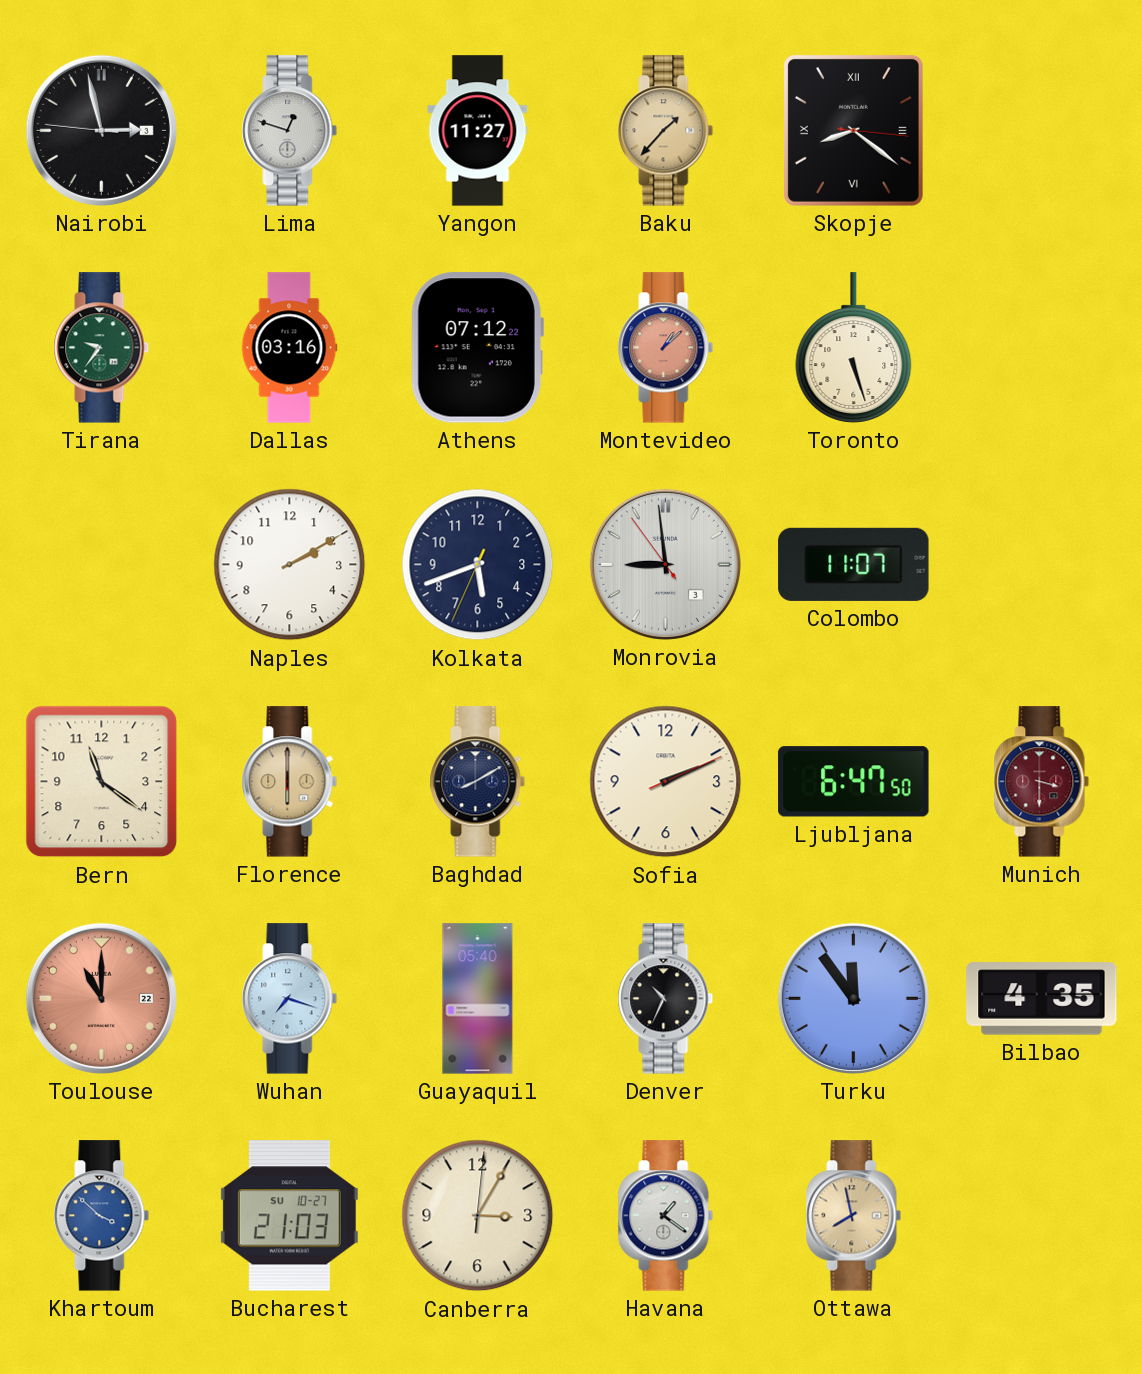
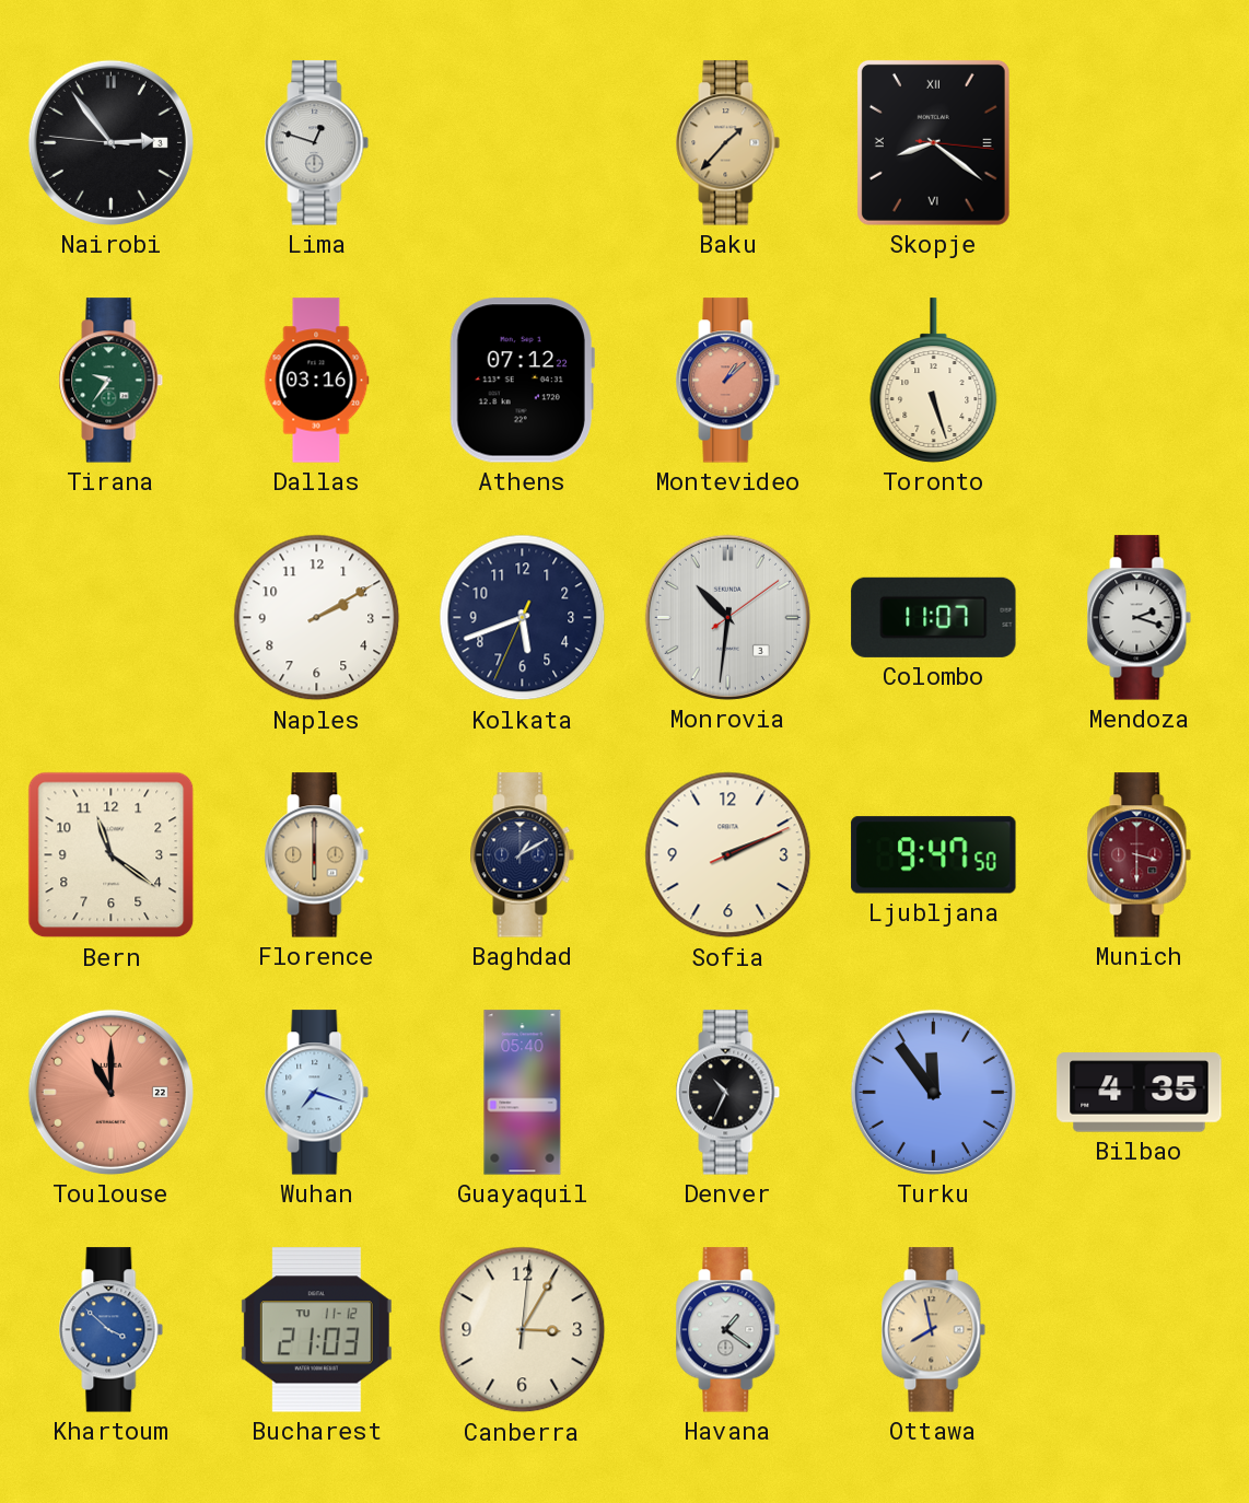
Nairobi: 2:57 -> 2:53
Yangon: 11:27 -> none
Monrovia: 8:58 -> 10:31
Mendoza: none -> 2:18
Baghdad: 8:10 -> 1:10
Ljubljana: 6:47 -> 9:47
Bucharest date: SU 10-27 -> TU 11-12
